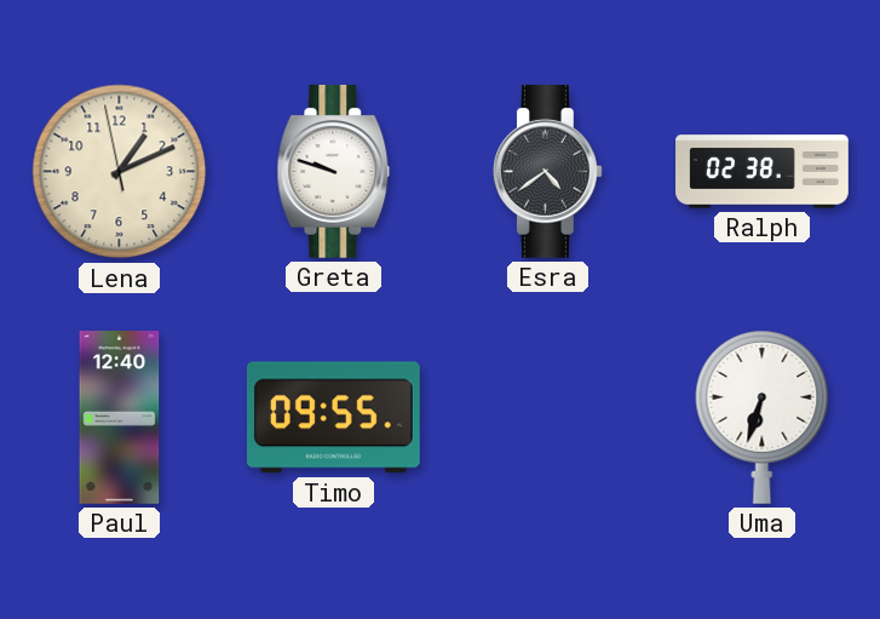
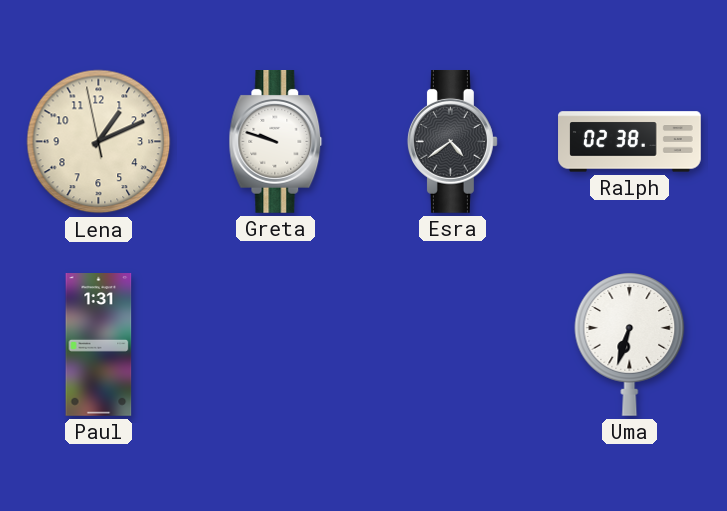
Paul: 12:40 -> 1:31
Timo: 09:55 -> none
